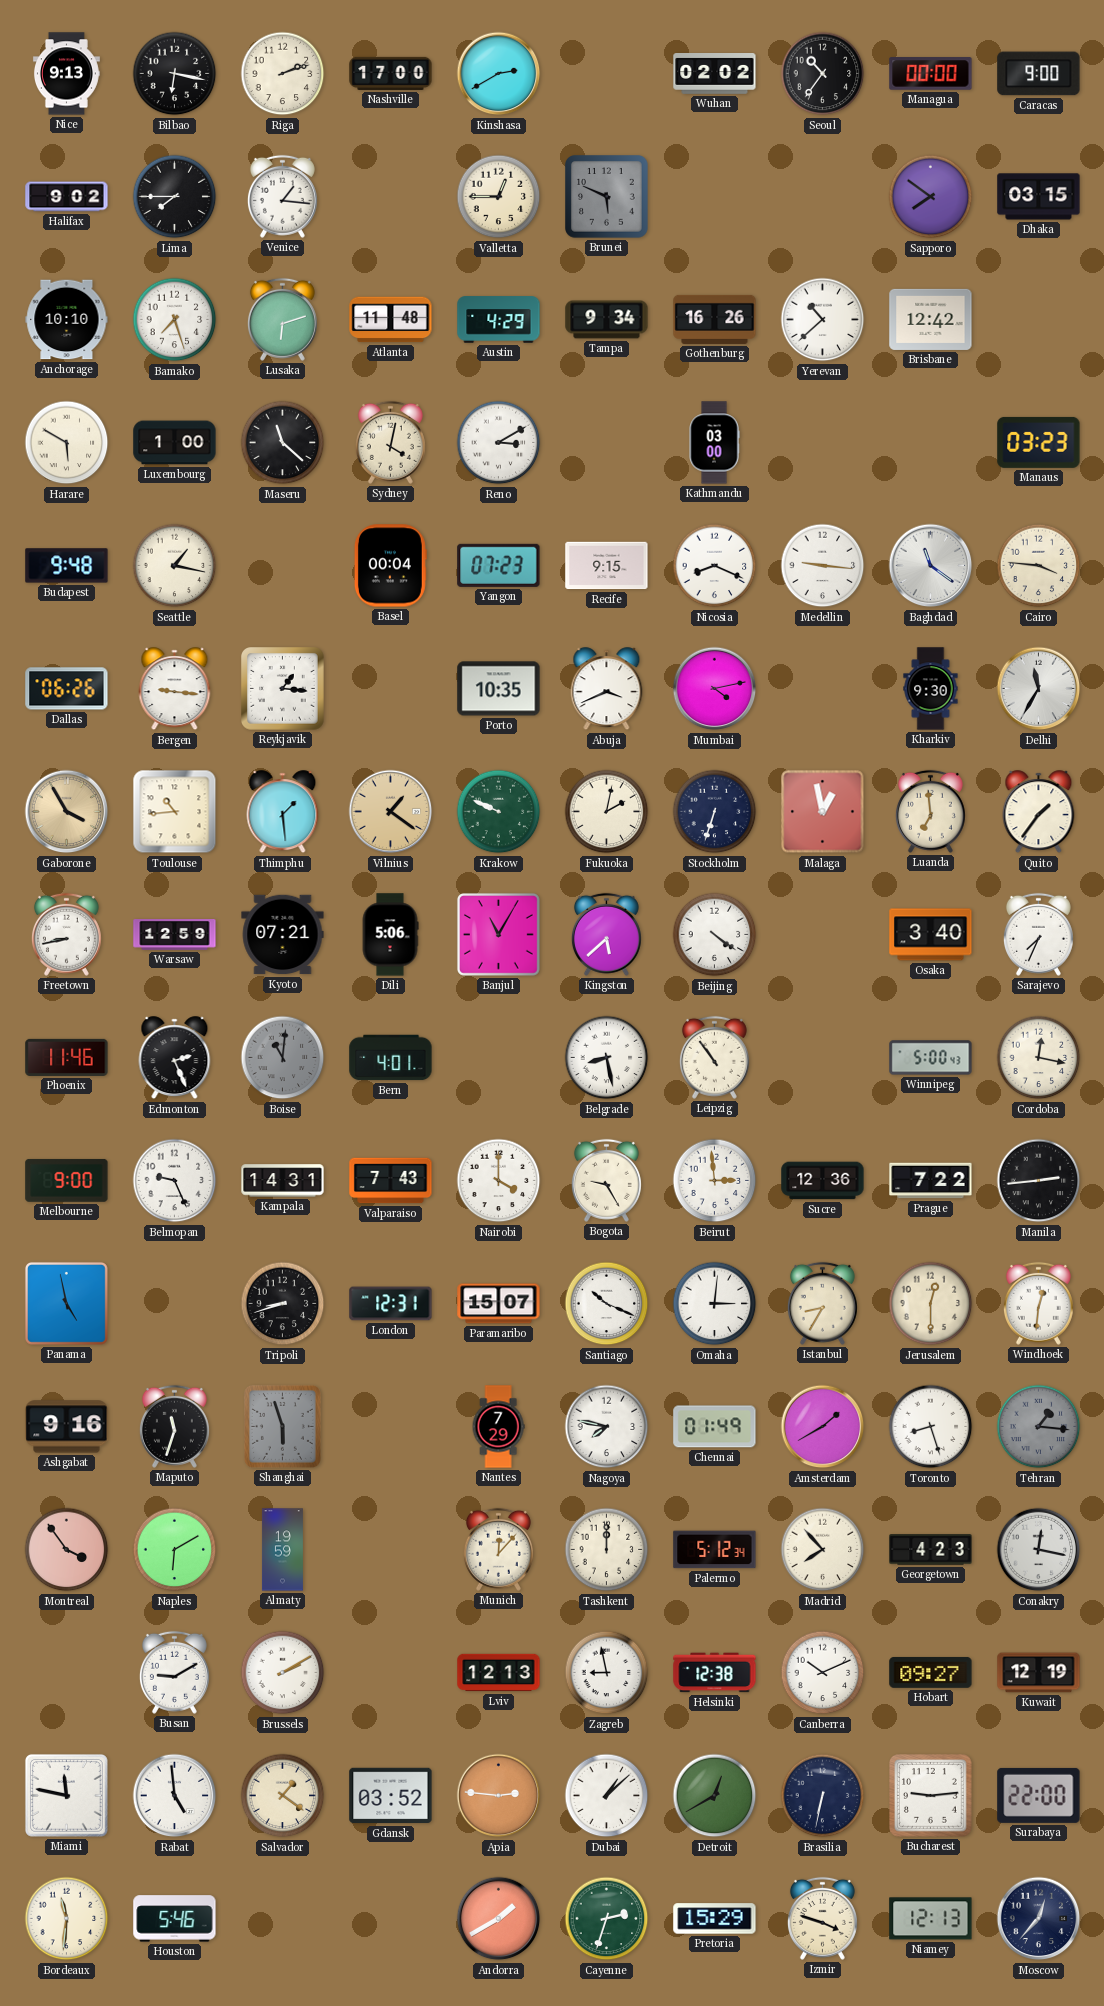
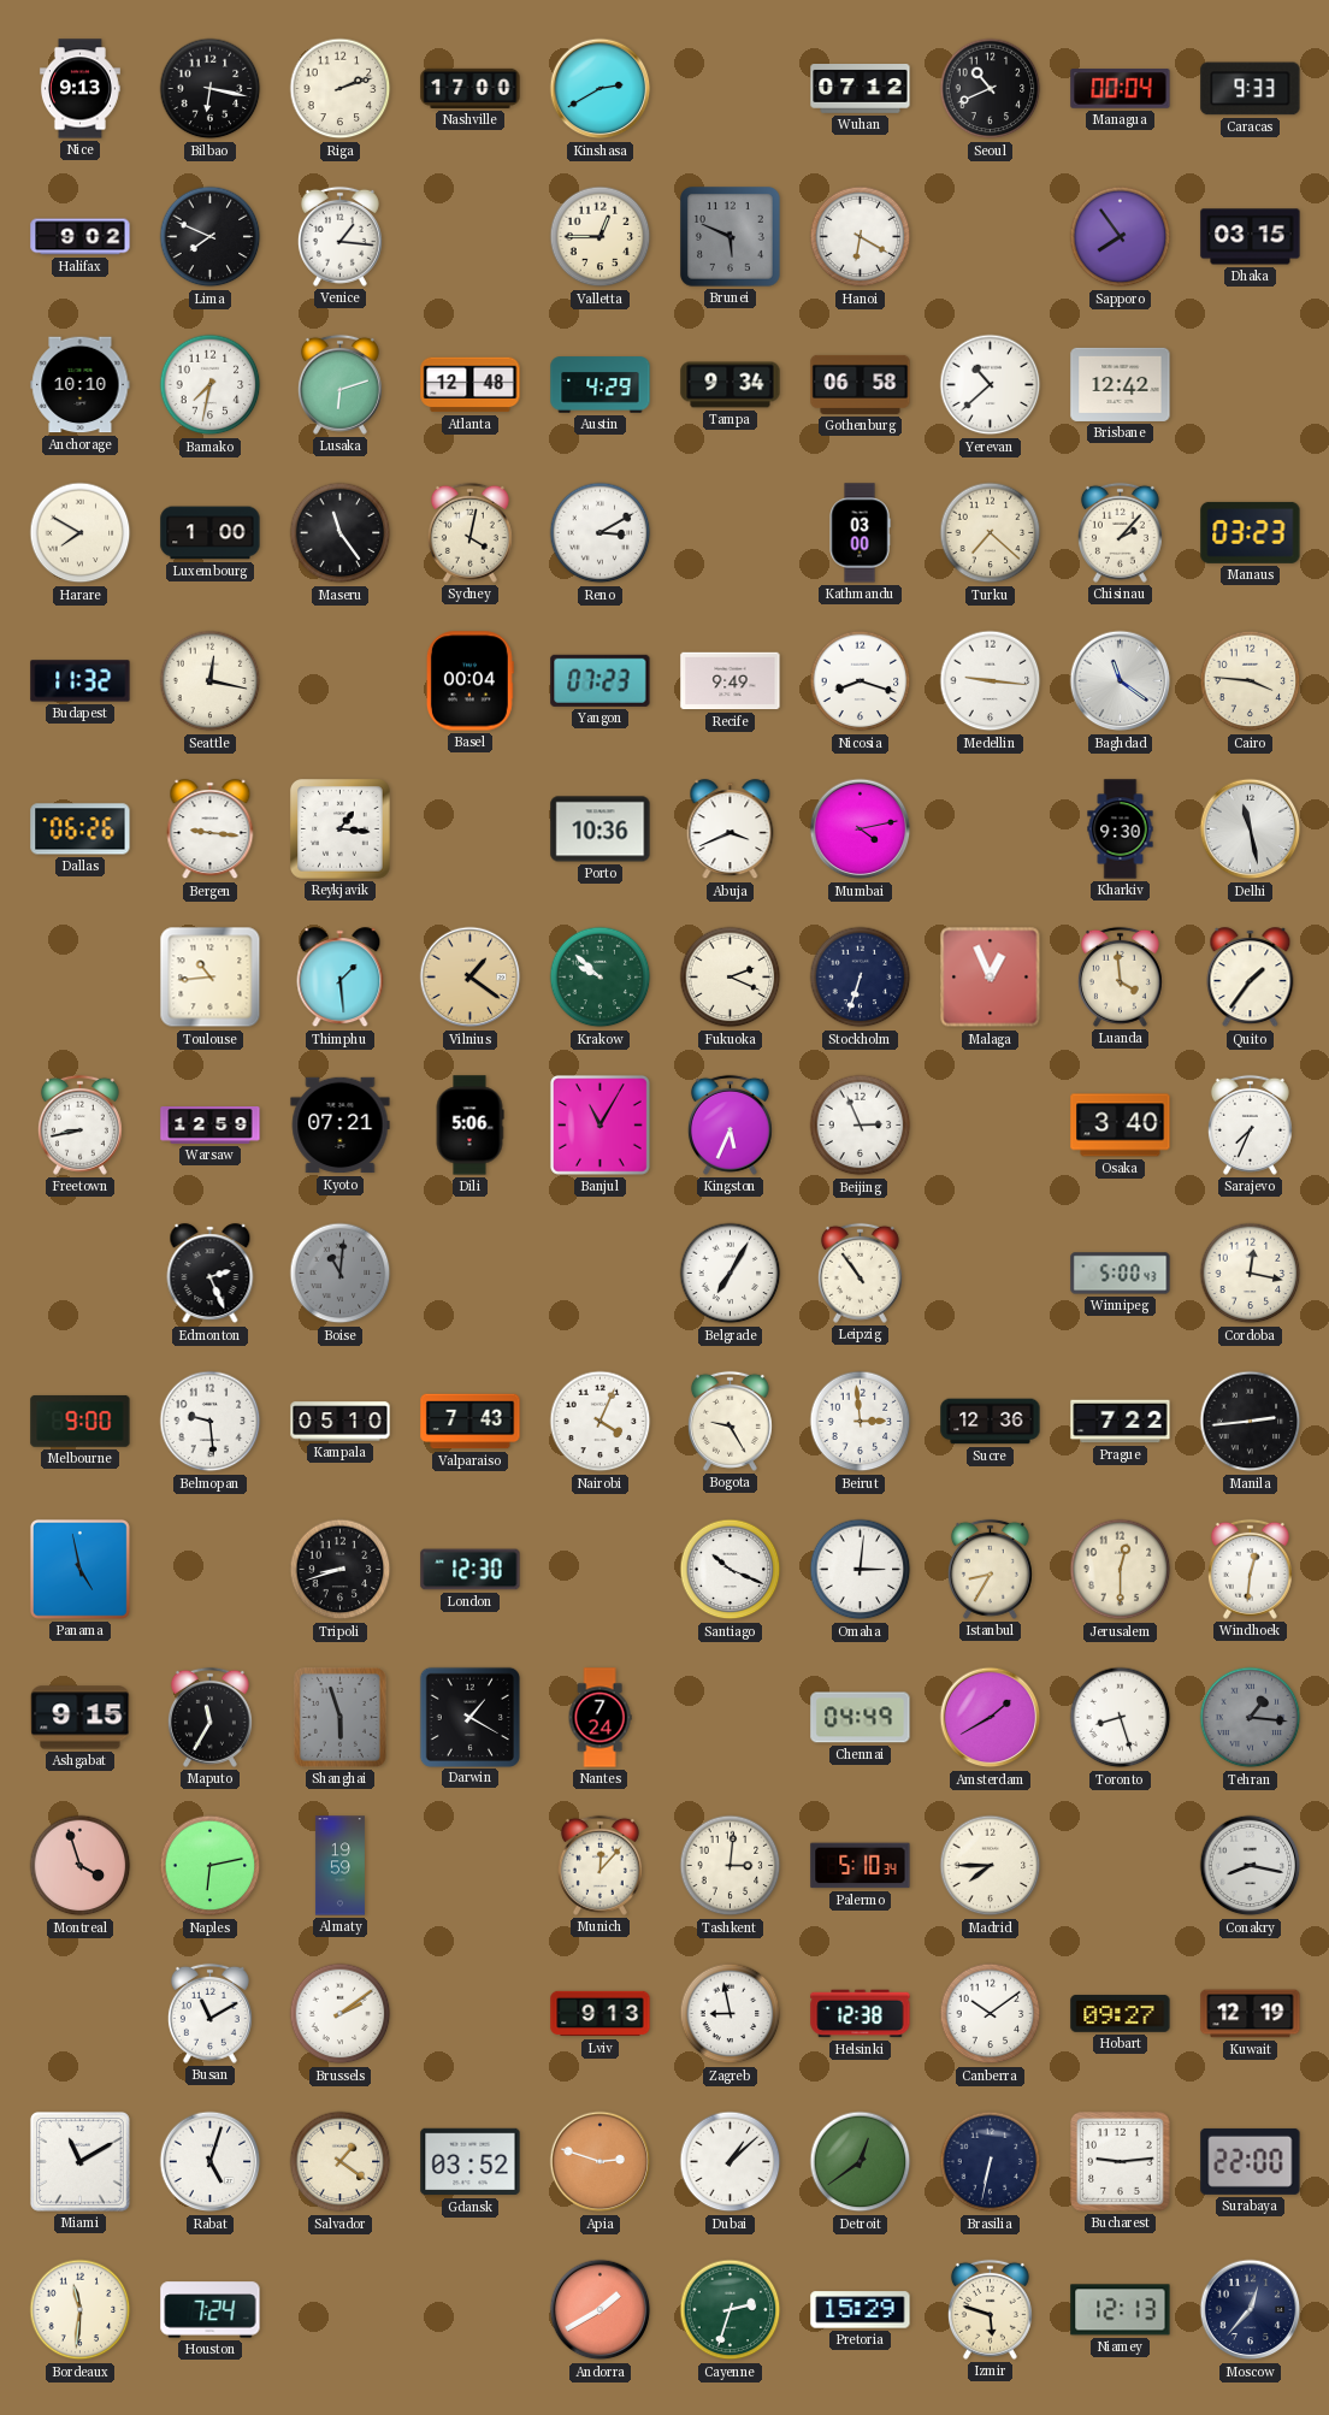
Wuhan: 02:02 -> 07:12
Seoul: 10:36 -> 10:41
Managua: 00:00 -> 00:04
Caracas: 9:00 -> 9:33
Lima: 7:45 -> 7:49
Hanoi: none -> 6:20
Sapporo: 7:51 -> 7:54
Bamako: 7:27 -> 7:32
Atlanta: 11:48 -> 12:48
Gothenburg: 16:26 -> 06:58
Harare: 5:50 -> 7:50
Maseru: 11:22 -> 11:24
Turku: none -> 7:22
Chisinau: none -> 2:07
Budapest: 9:48 -> 11:32
Seattle: 1:17 -> 12:17
Recife: 9:15 -> 9:49
Nicosia: 8:19 -> 8:18
Porto: 10:35 -> 10:36
Delhi: 11:35 -> 11:28
Gaborone: 3:55 -> none
Krakow: 9:49 -> 9:52
Fukuoka: 2:02 -> 2:19
Malaga: 12:58 -> 12:56
Luanda: 6:59 -> 3:59
Kingston: 5:38 -> 5:34
Beijing: 4:21 -> 2:56
Phoenix: 11:46 -> none
Bern: 4:01 -> none
Belgrade: 8:28 -> 7:05
Belmopan: 9:26 -> 9:29
Kampala: 14:31 -> 05:10
Nairobi: 4:00 -> 4:04
London: 12:31 -> 12:30
Paramaribo: 15:07 -> none
Ashgabat: 9:16 -> 9:15
Maputo: 11:33 -> 11:35
Darwin: none -> 1:20
Nantes: 7:29 -> 7:24
Nagoya: 7:47 -> none
Chennai: 01:49 -> 04:49
Montreal: 3:54 -> 3:57
Naples: 6:10 -> 6:13
Tashkent: 12:00 -> 3:01
Palermo: 5:12 -> 5:10
Madrid: 7:53 -> 7:45
Georgetown: 4:23 -> none
Conakry: 12:17 -> 8:17
Busan: 9:10 -> 11:10
Brussels: 2:10 -> 2:09
Lviv: 12:13 -> 9:13
Canberra: 10:11 -> 10:09
Miami: 11:47 -> 11:10
Rabat: 4:59 -> 5:03
Apia: 2:46 -> 2:48
Detroit: 12:40 -> 12:39
Houston: 5:46 -> 7:24
Izmir: 3:48 -> 5:48
